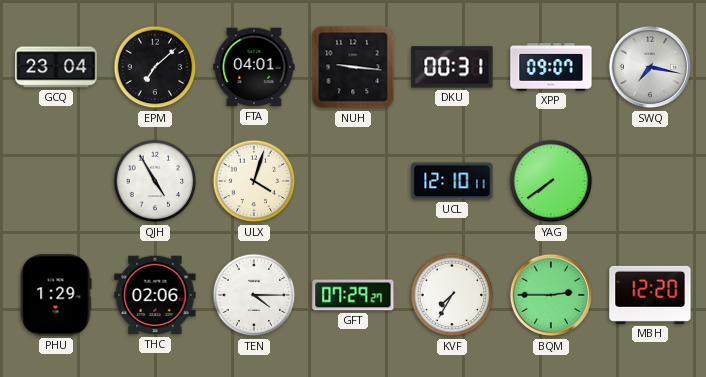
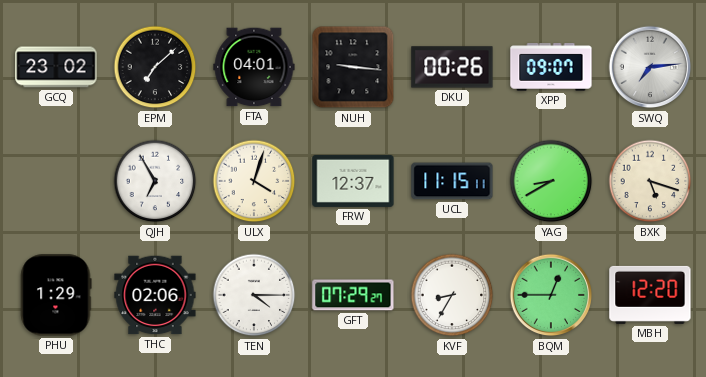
GCQ: 23:04 -> 23:02
DKU: 00:31 -> 00:26
SWQ: 7:17 -> 7:14
QJH: 4:55 -> 6:55
FRW: none -> 12:37
UCL: 12:10 -> 11:15
YAG: 7:39 -> 8:40
BXK: none -> 5:18
KVF: 7:35 -> 8:35
BQM: 2:45 -> 12:45
